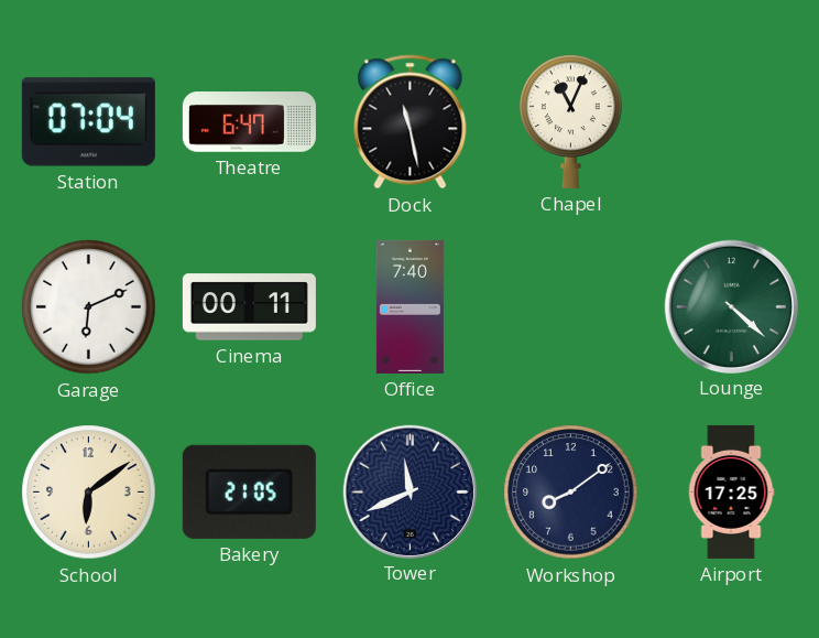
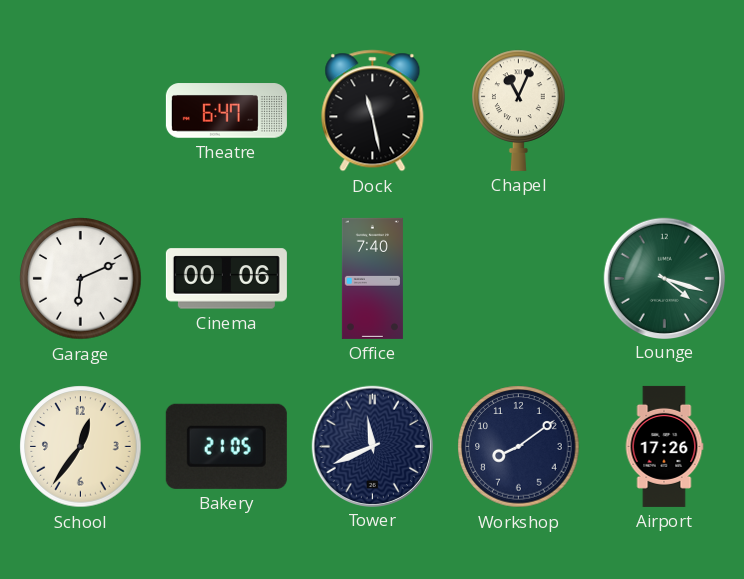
Station: 07:04 -> none
Cinema: 00:11 -> 00:06
Lounge: 4:22 -> 4:18
School: 6:09 -> 12:36
Airport: 17:25 -> 17:26
